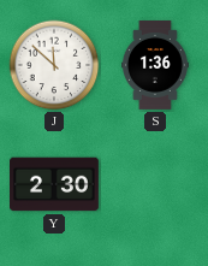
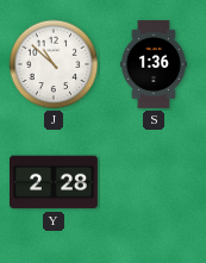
J: 11:52 -> 10:52
Y: 2:30 -> 2:28
